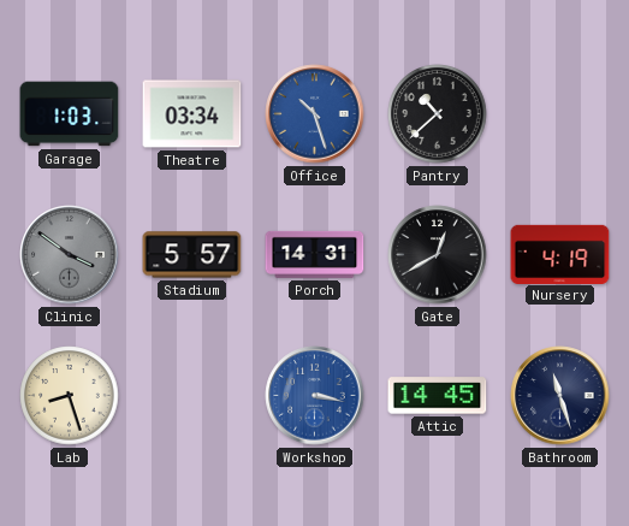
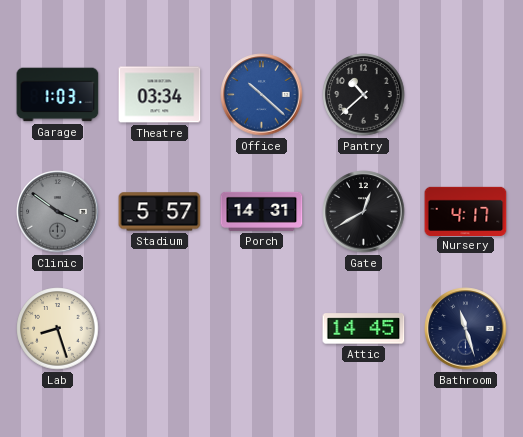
Office: 10:27 -> 10:22
Nursery: 4:19 -> 4:17
Workshop: 3:17 -> none
